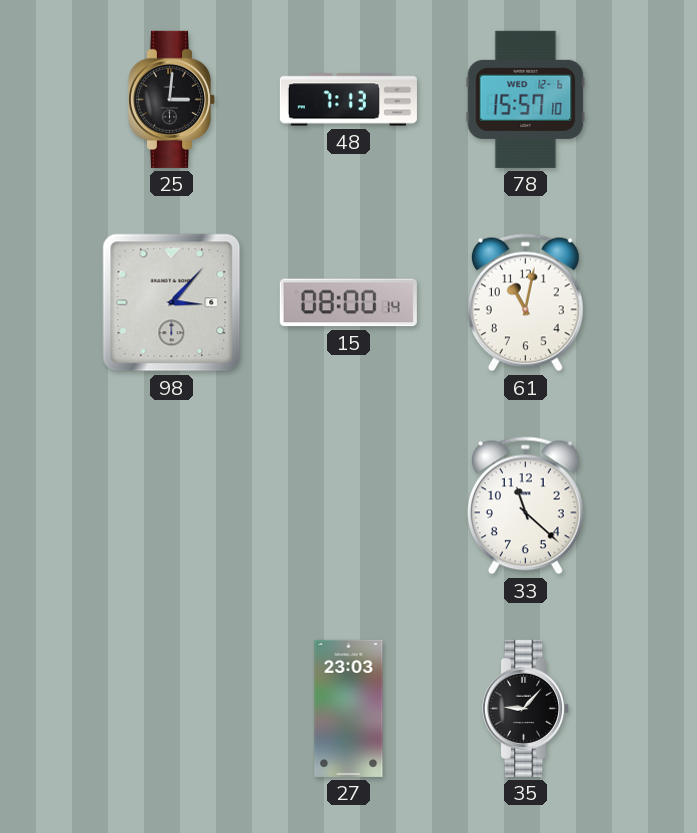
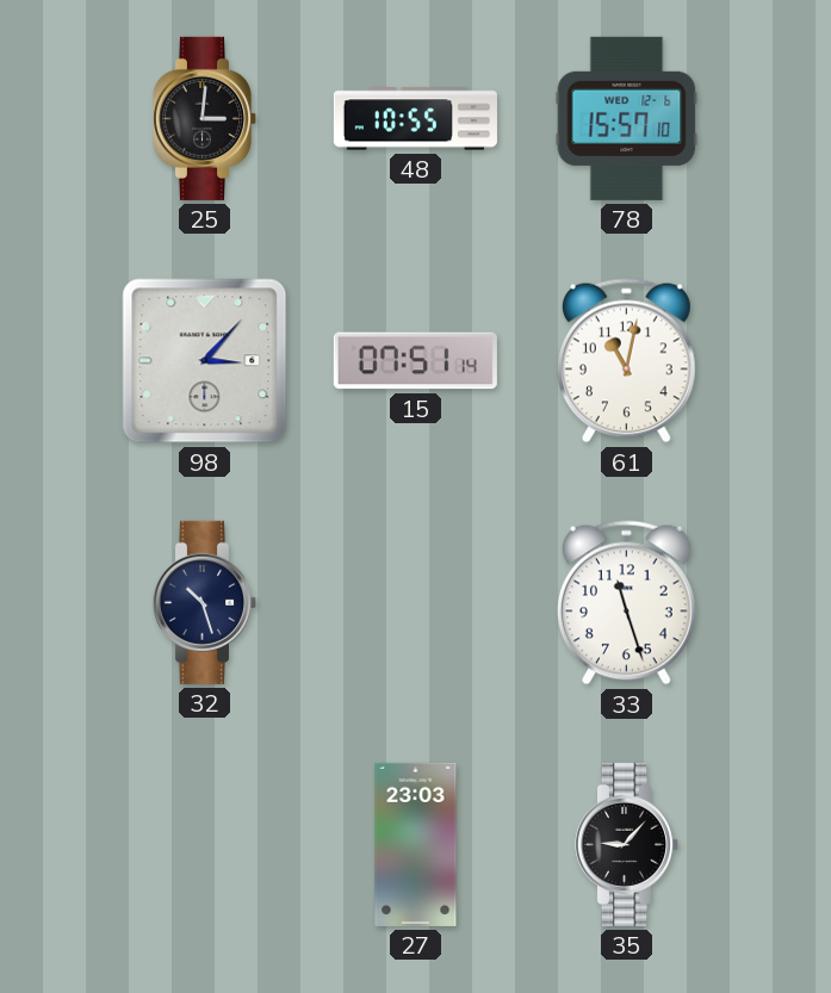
48: 7:13 -> 10:55
15: 08:00 -> 07:51
32: none -> 10:27
33: 11:22 -> 11:27
